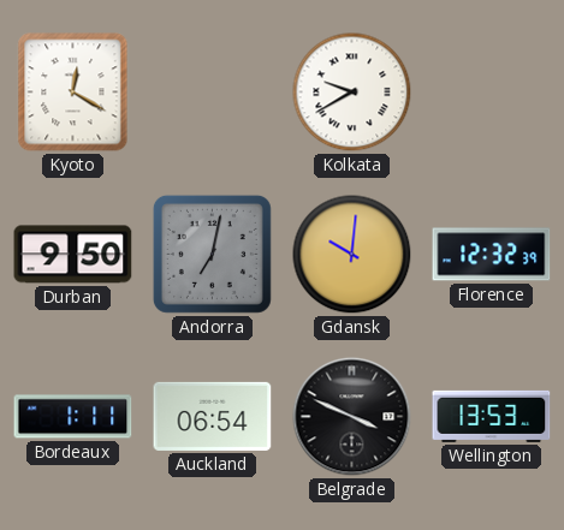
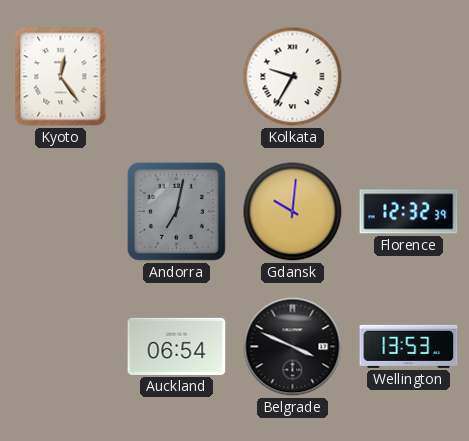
Kyoto: 12:20 -> 12:24
Kolkata: 9:40 -> 9:35
Durban: 9:50 -> none
Bordeaux: 1:11 -> none
